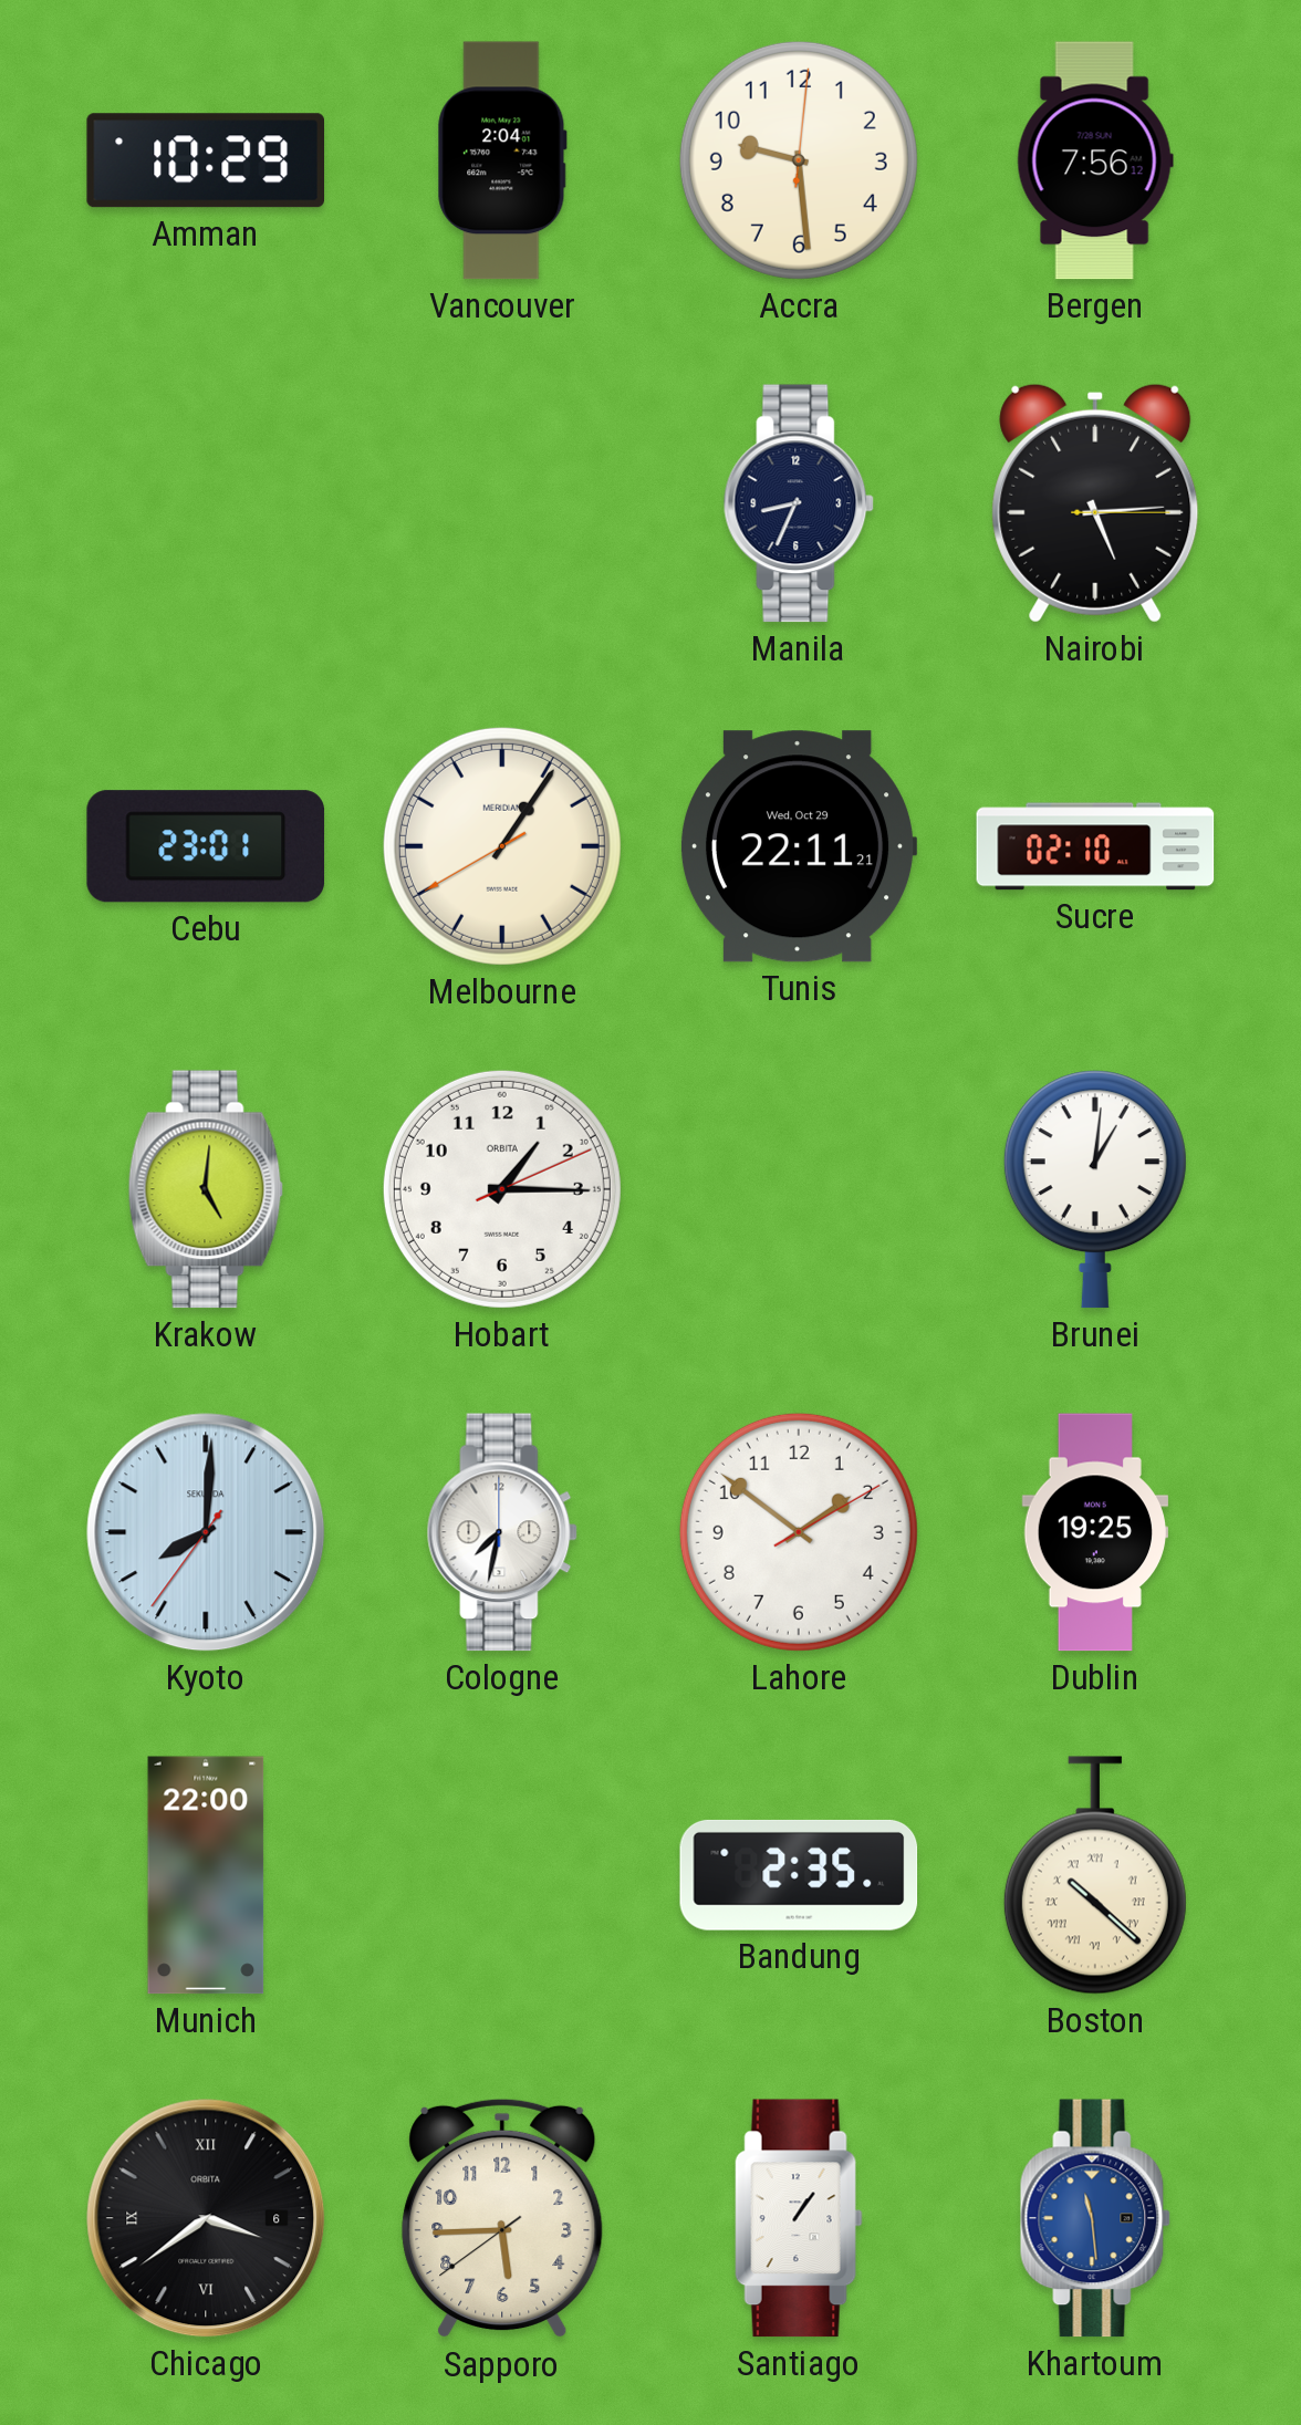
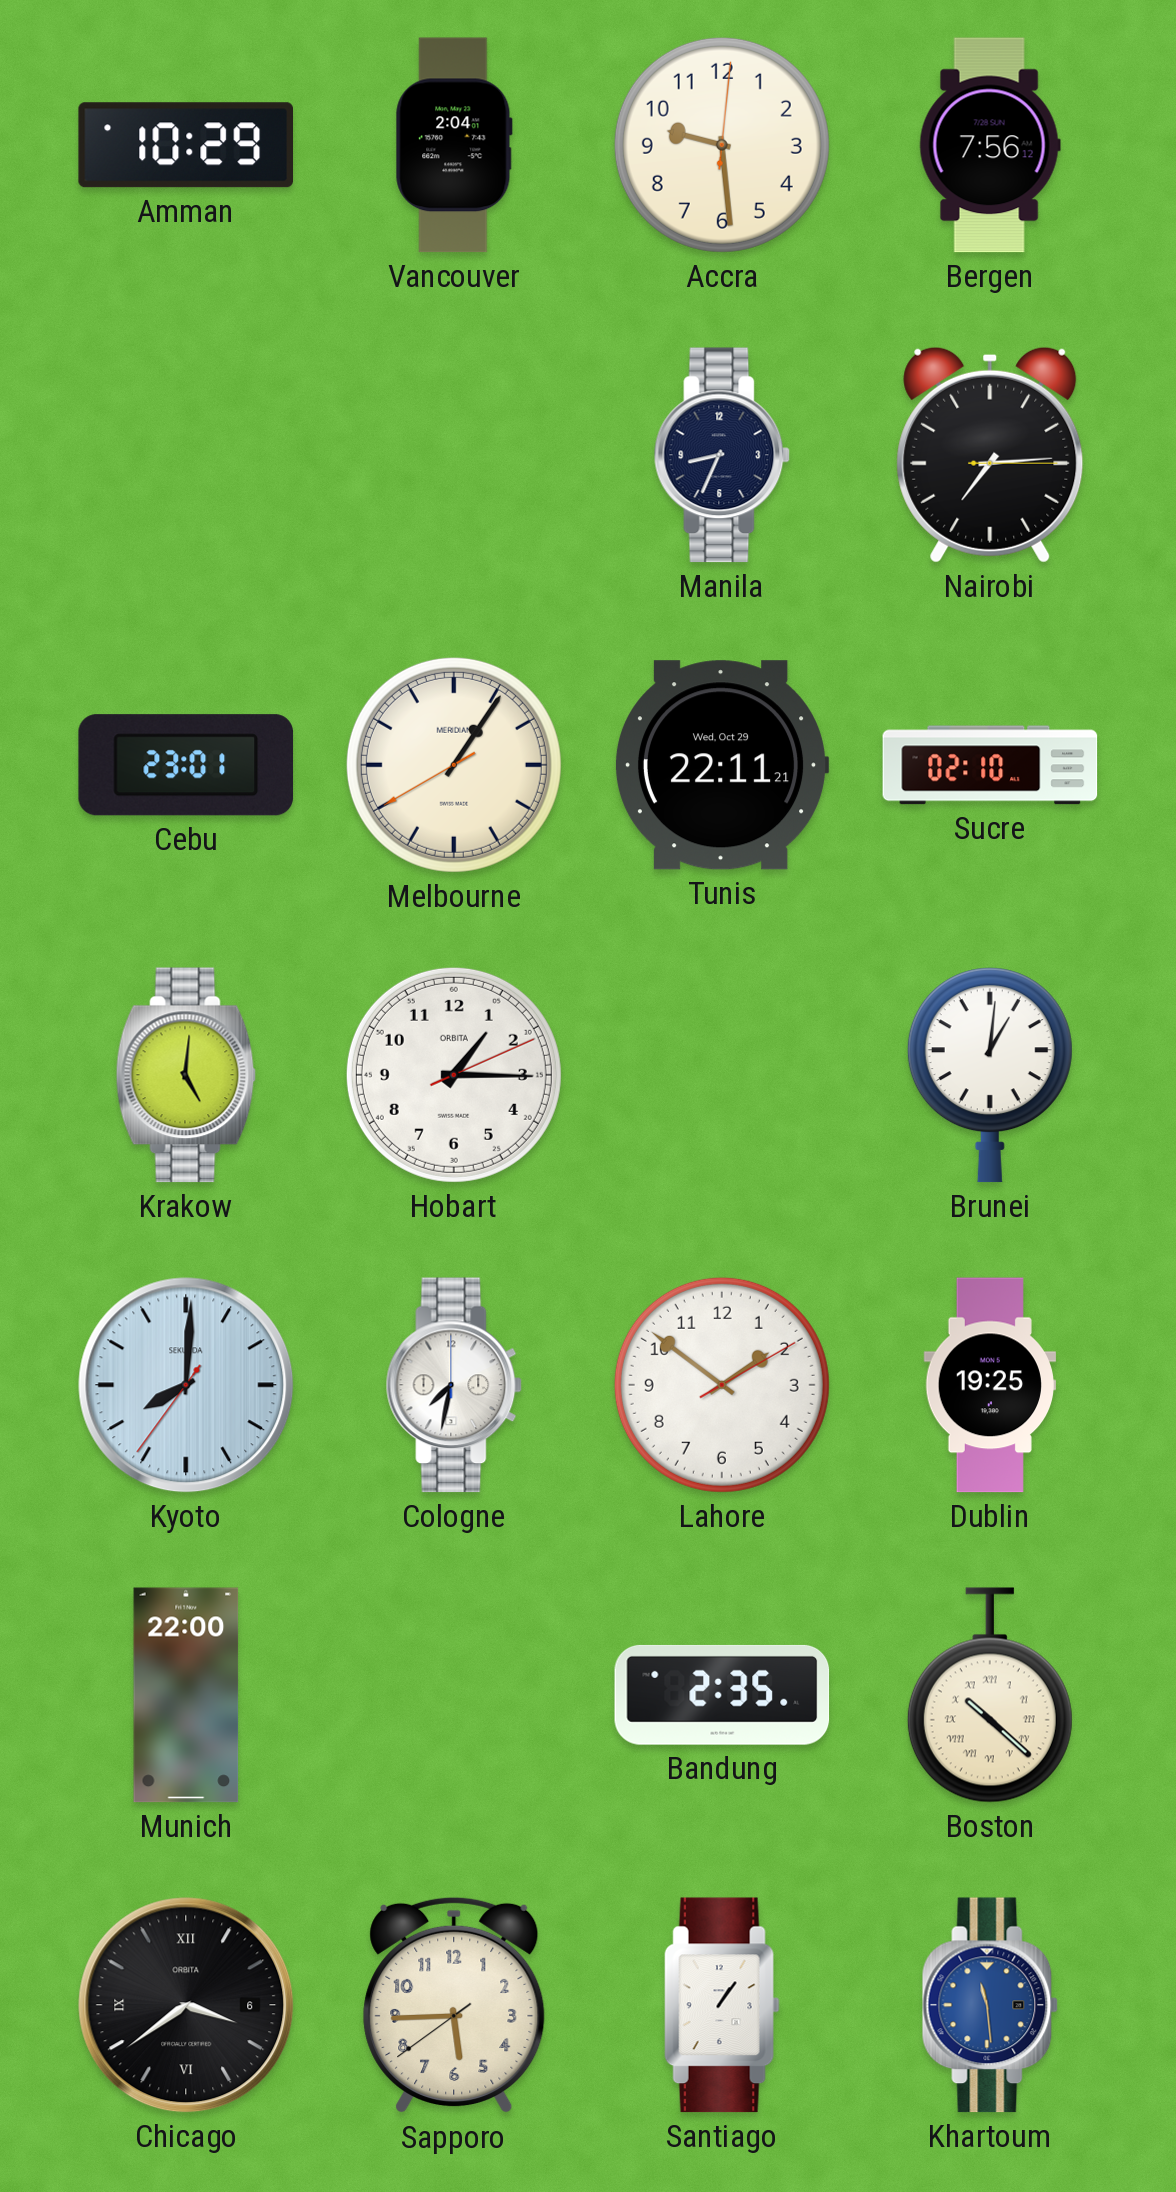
Nairobi: 5:14 -> 7:14
